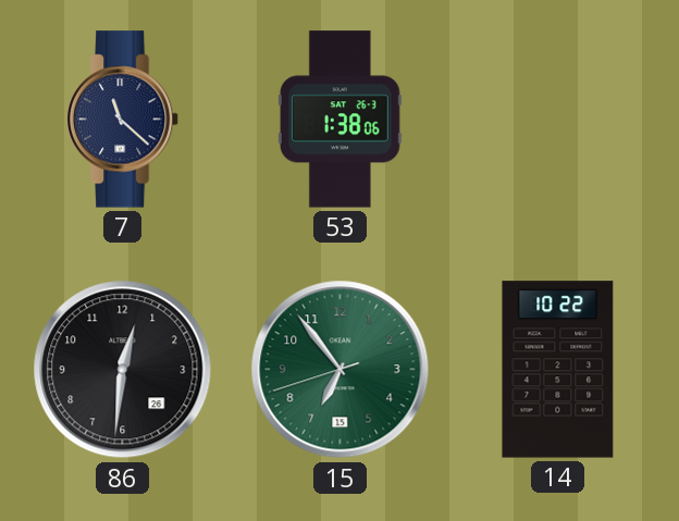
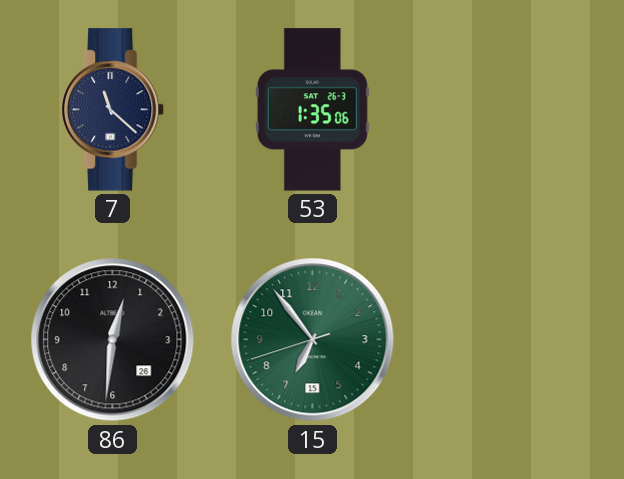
53: 1:38 -> 1:35
14: 10:22 -> none
